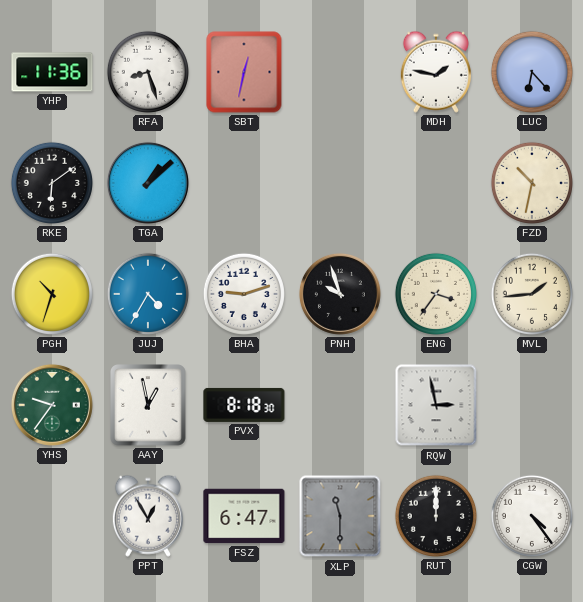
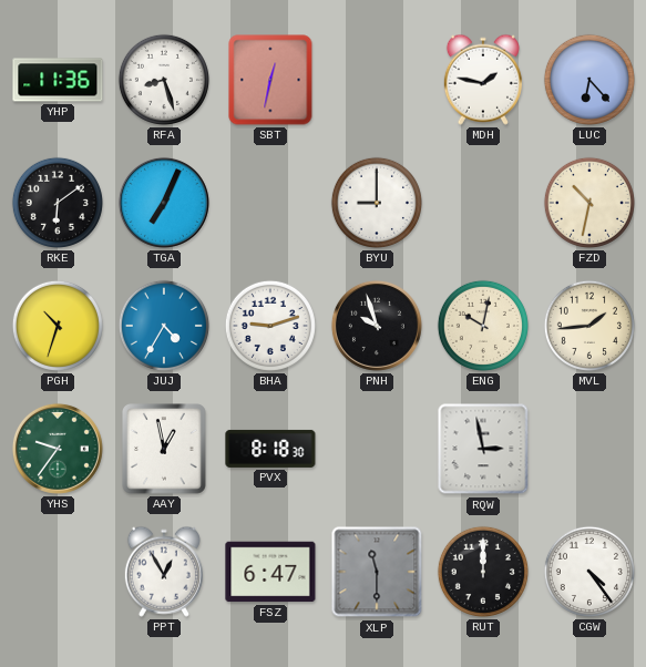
TGA: 1:08 -> 7:04
BYU: none -> 9:00
ENG: 3:36 -> 10:02
